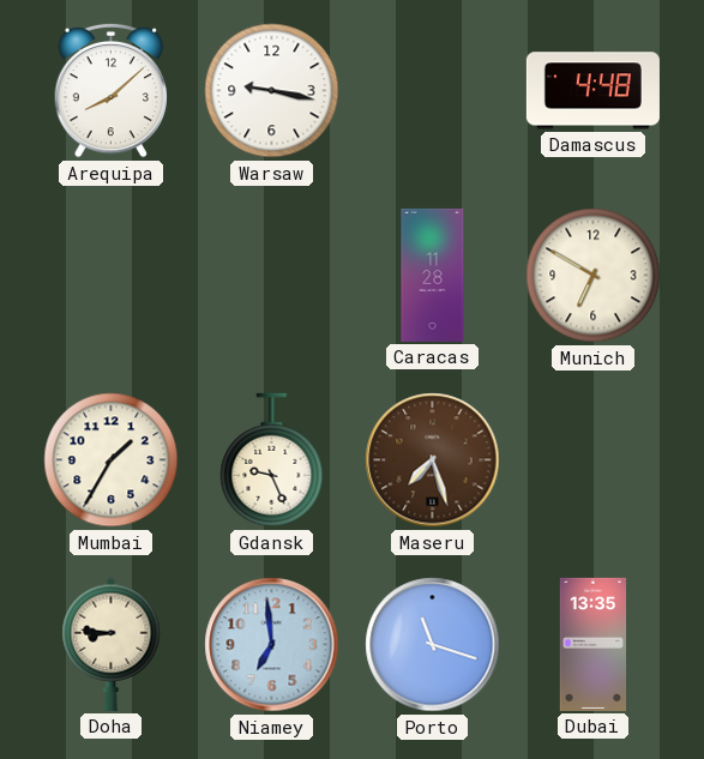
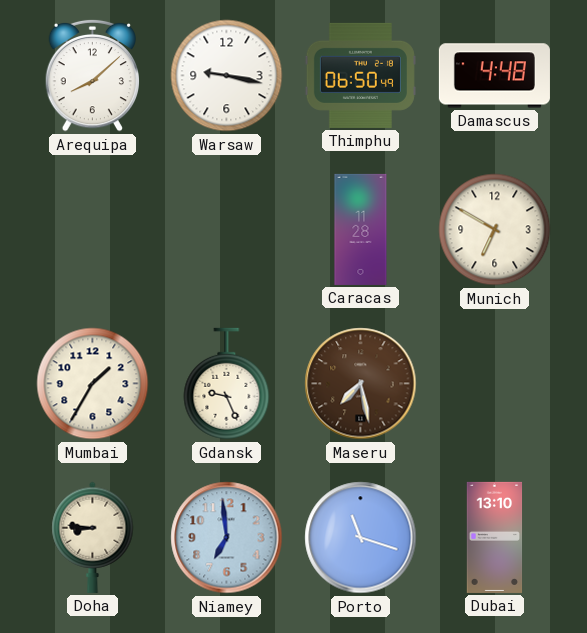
Thimphu: none -> 06:50
Maseru: 7:27 -> 7:28
Dubai: 13:35 -> 13:10
